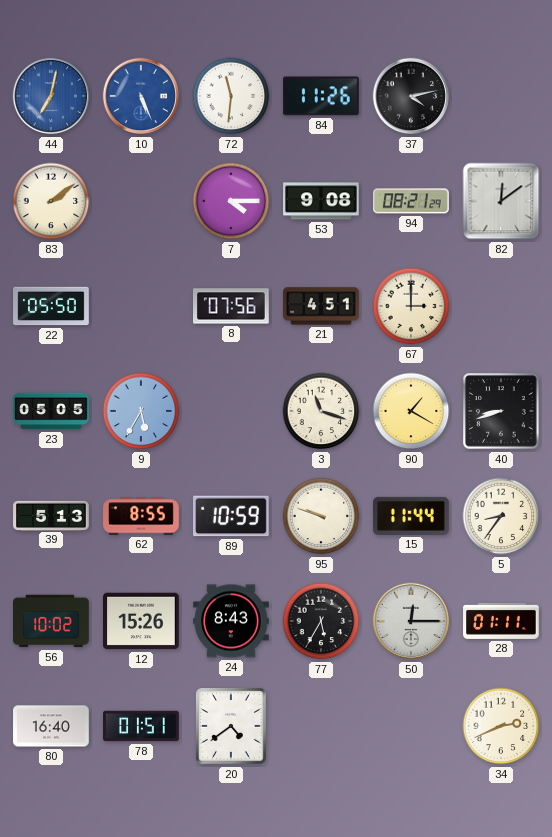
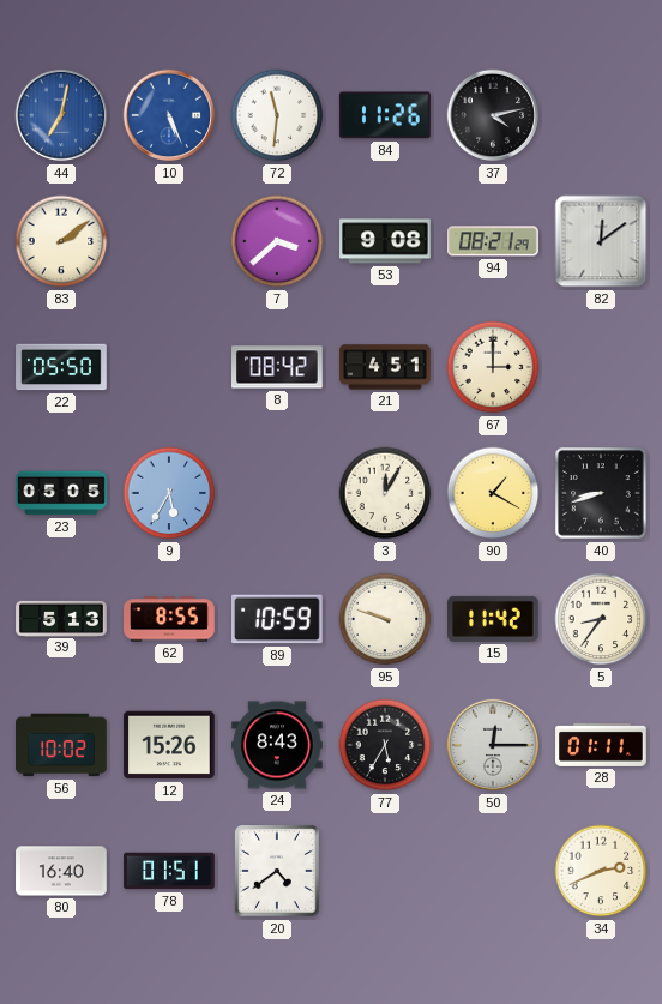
7: 4:15 -> 3:38
8: 07:56 -> 08:42
3: 11:18 -> 12:05
15: 11:44 -> 11:42
